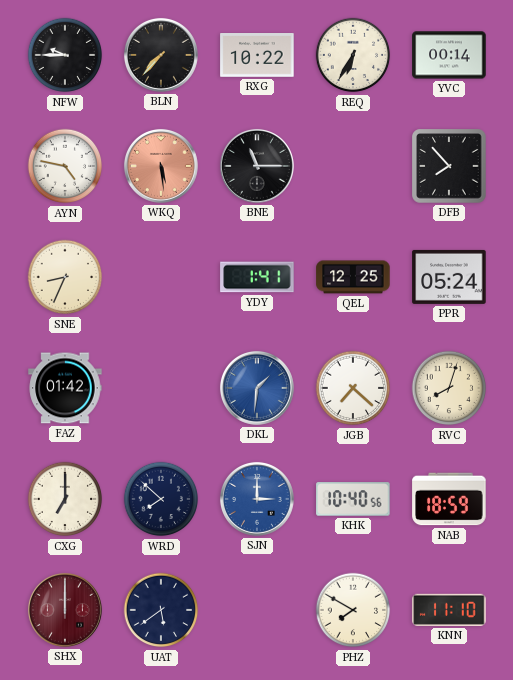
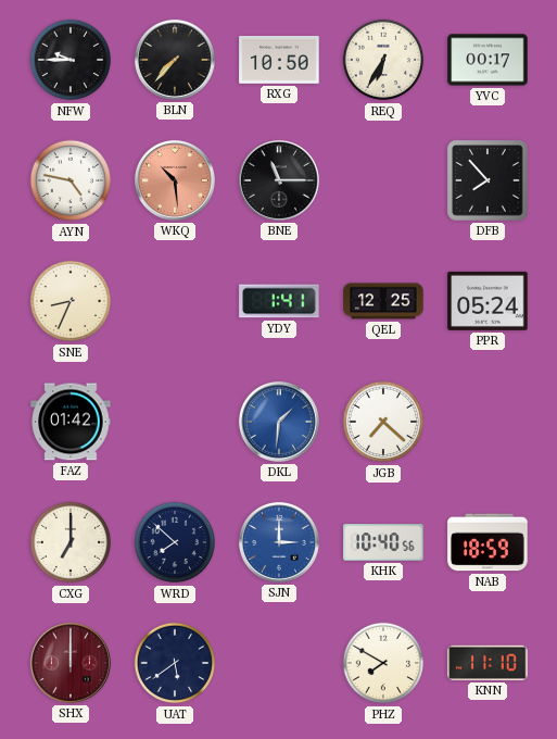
RXG: 10:22 -> 10:50
YVC: 00:14 -> 00:17
WKQ: 5:29 -> 10:29
RVC: 8:03 -> none
